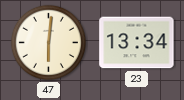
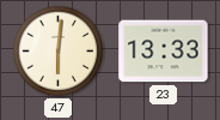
23: 13:34 -> 13:33
